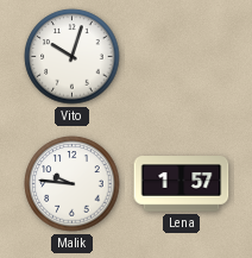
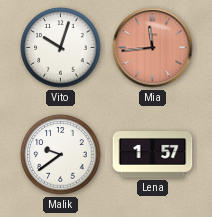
Mia: none -> 11:44
Malik: 9:46 -> 9:39
